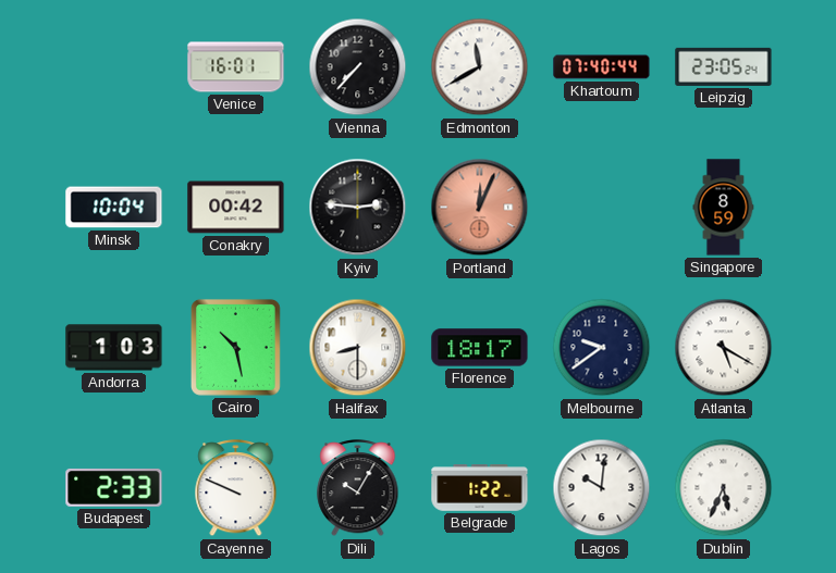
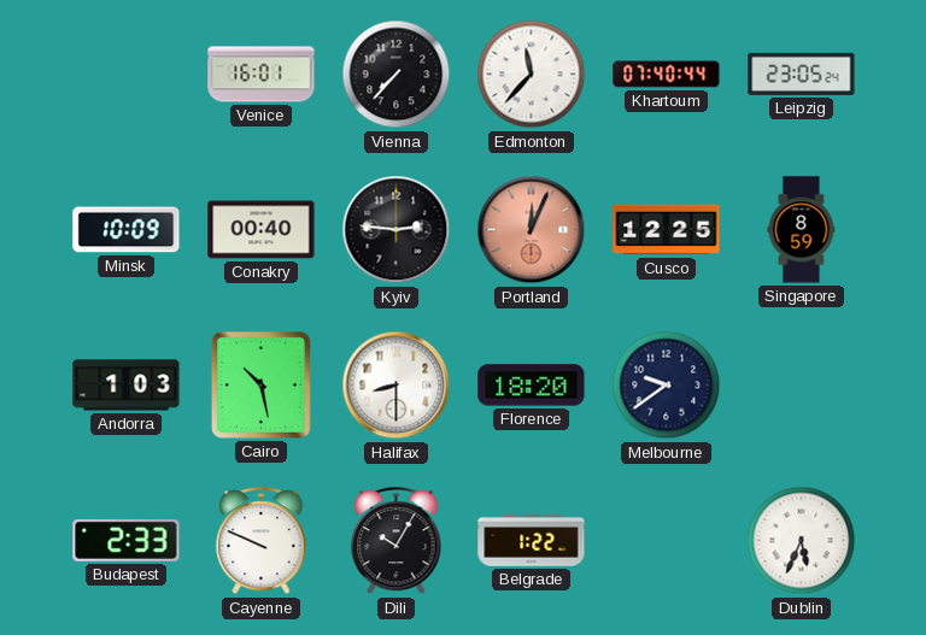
Edmonton: 11:40 -> 11:37
Minsk: 10:04 -> 10:09
Conakry: 00:42 -> 00:40
Cusco: none -> 12:25
Florence: 18:17 -> 18:20
Atlanta: 5:20 -> none
Lagos: 10:01 -> none
